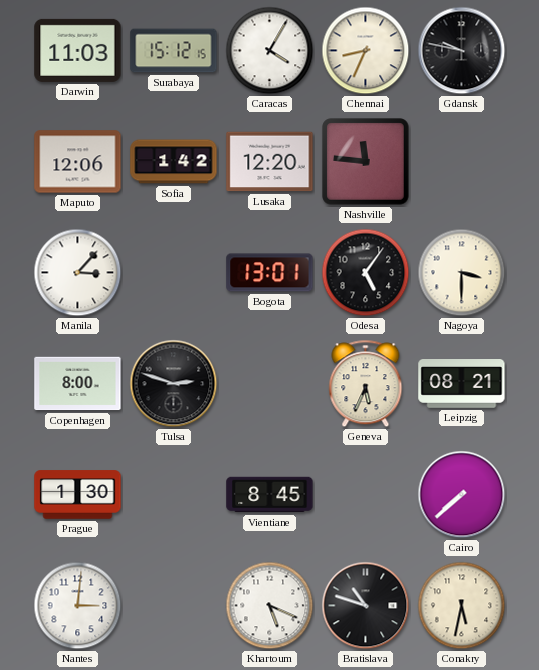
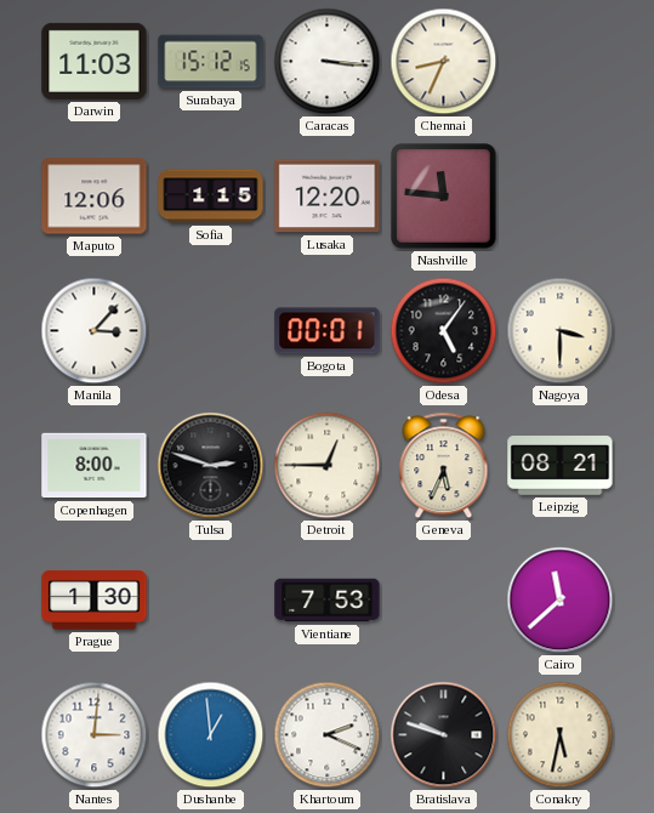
Caracas: 4:05 -> 3:16
Gdansk: 9:47 -> none
Sofia: 1:42 -> 1:15
Bogota: 13:01 -> 00:01
Detroit: none -> 12:45
Vientiane: 8:45 -> 7:53
Cairo: 7:38 -> 11:38
Dushanbe: none -> 12:59
Khartoum: 5:19 -> 2:19
Bratislava: 10:48 -> 9:48
